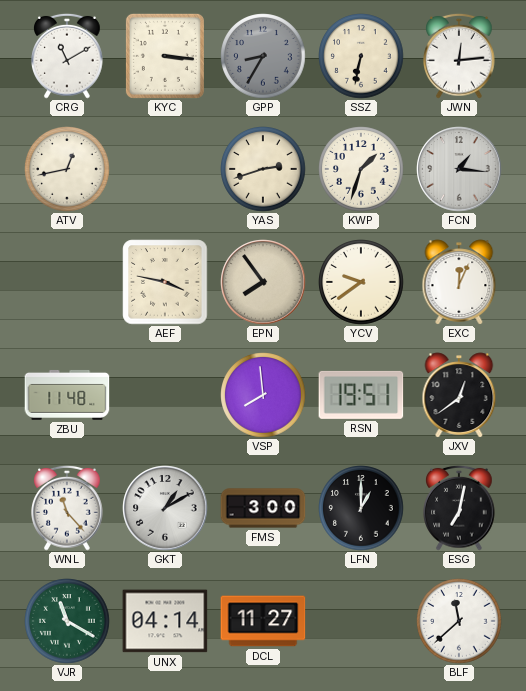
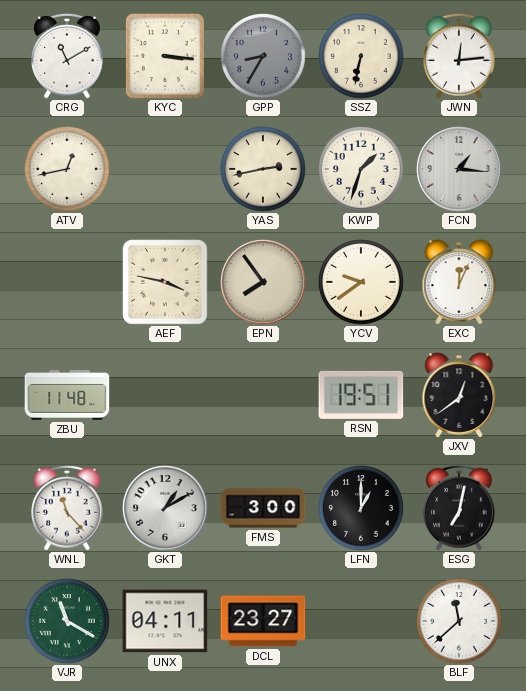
YAS: 2:42 -> 2:43
VSP: 7:59 -> none
UNX: 04:14 -> 04:11
DCL: 11:27 -> 23:27
